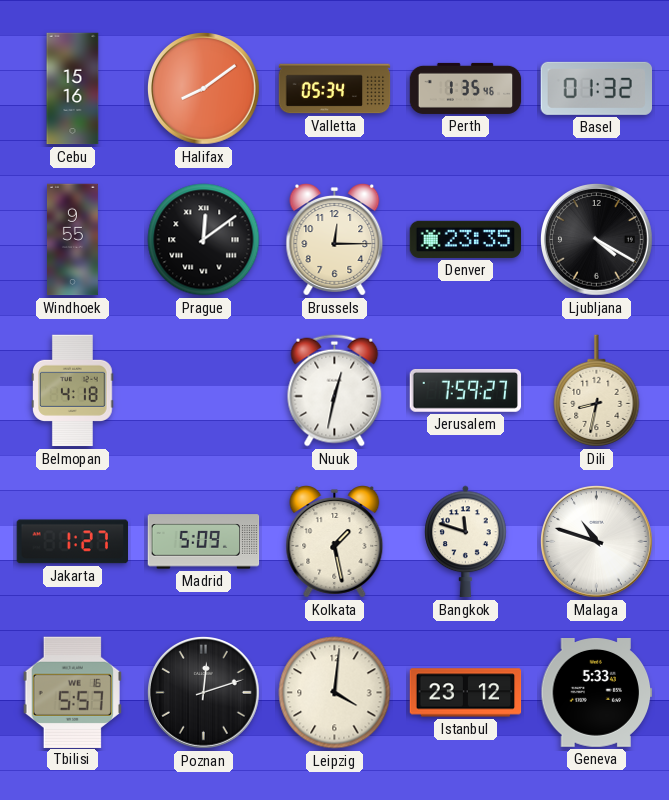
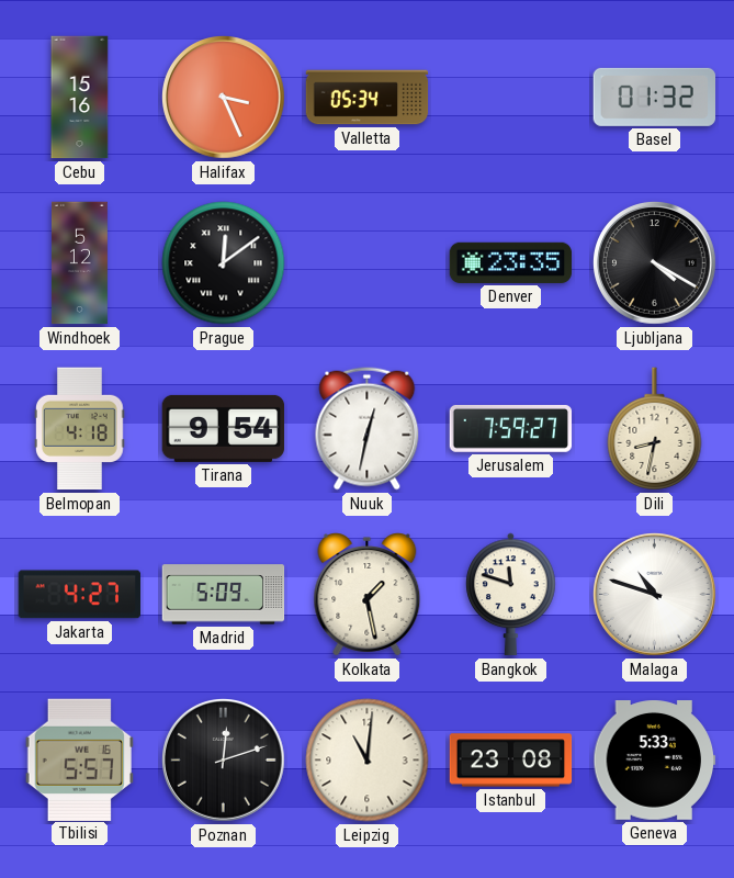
Halifax: 8:09 -> 3:26
Perth: 1:35 -> none
Windhoek: 9:55 -> 5:12
Brussels: 12:15 -> none
Tirana: none -> 9:54
Jakarta: 1:27 -> 4:27
Leipzig: 4:01 -> 11:01
Istanbul: 23:12 -> 23:08
